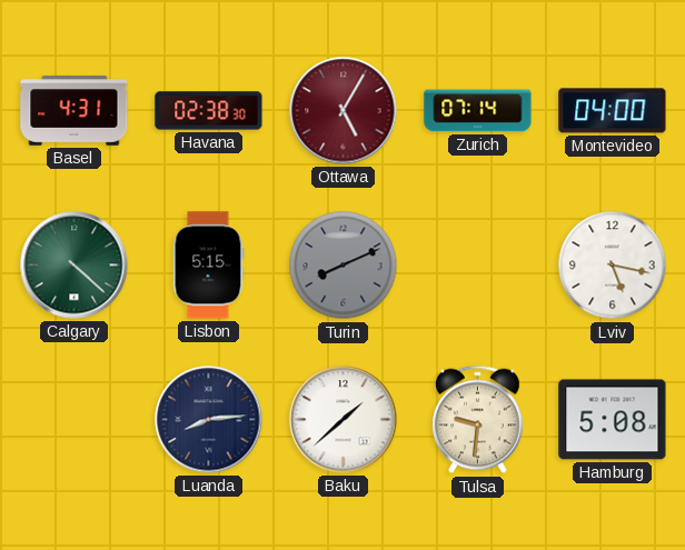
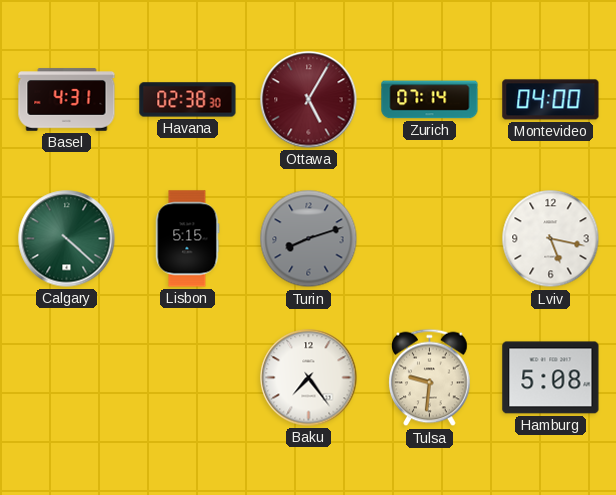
Turin: 8:11 -> 8:12
Luanda: 8:14 -> none
Baku: 1:38 -> 7:24
